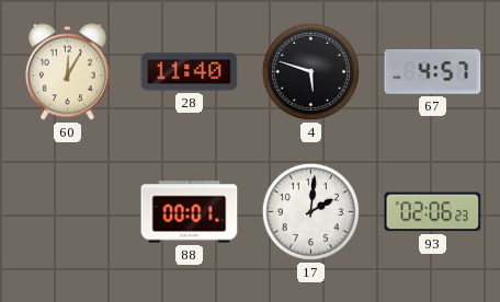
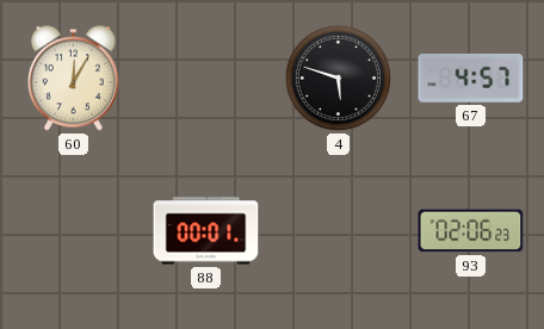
28: 11:40 -> none
17: 2:01 -> none
